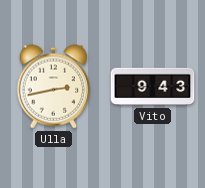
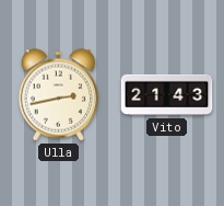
Vito: 9:43 -> 21:43
